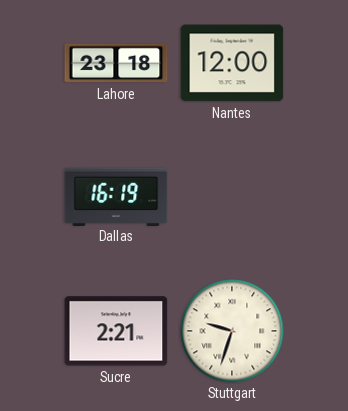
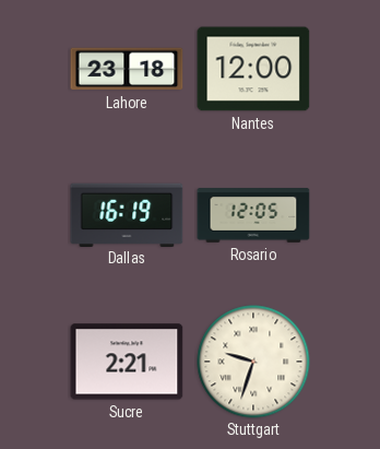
Rosario: none -> 12:05
